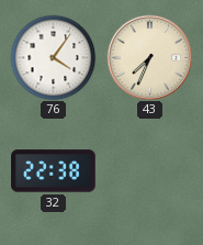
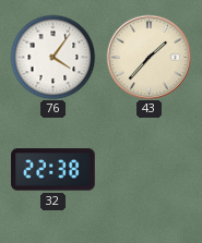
43: 7:34 -> 1:37
